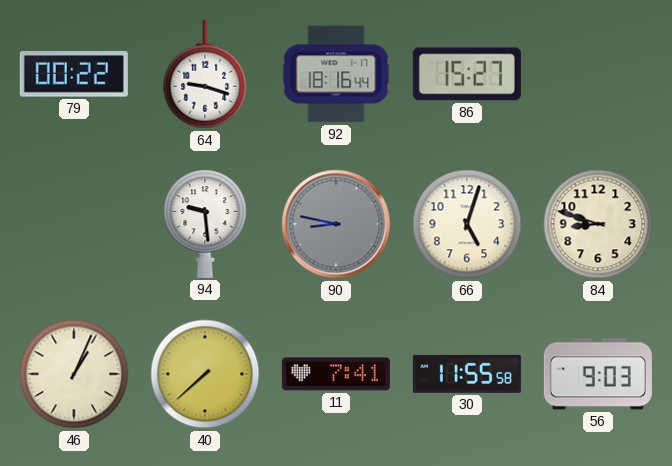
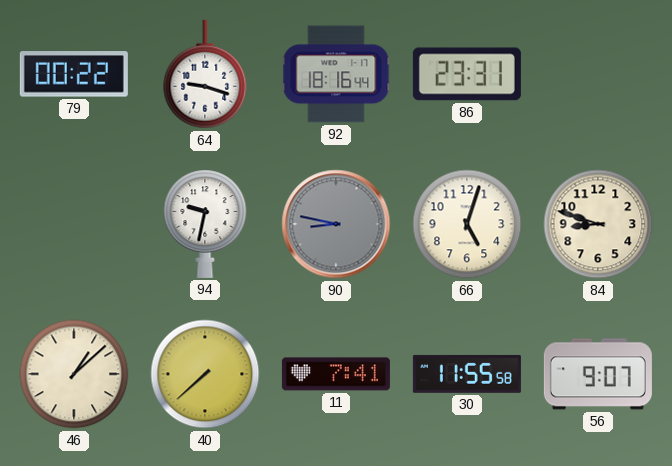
86: 15:27 -> 23:31
94: 9:29 -> 9:32
46: 1:04 -> 1:08
56: 9:03 -> 9:07
